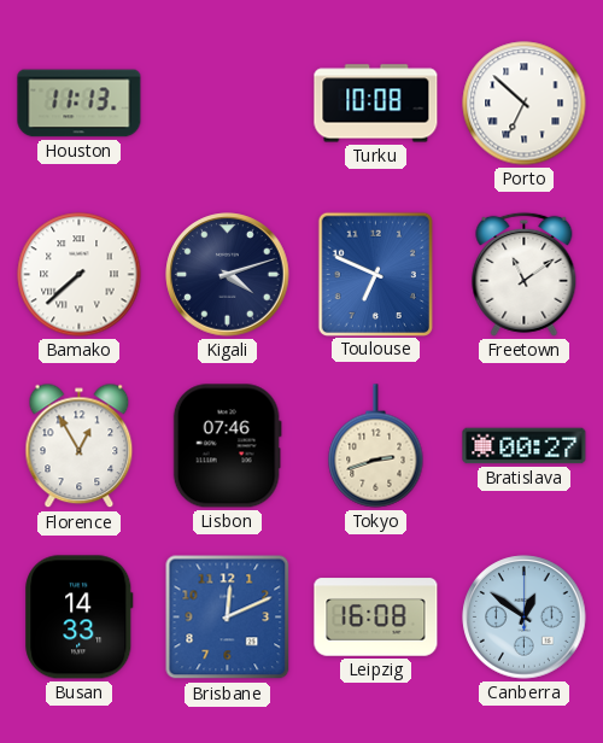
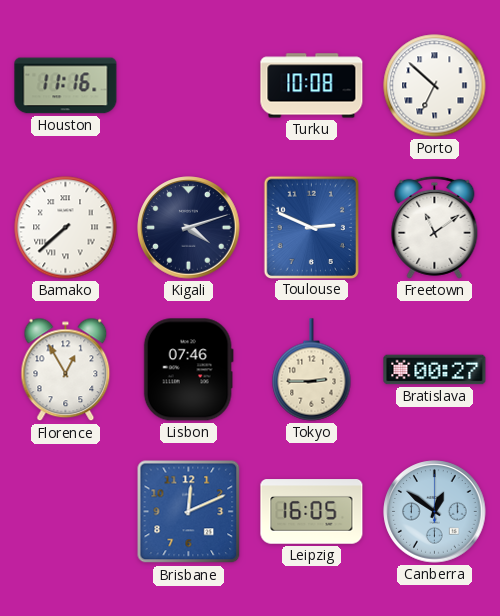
Houston: 11:13 -> 11:16
Toulouse: 6:49 -> 2:49
Tokyo: 2:42 -> 2:45
Busan: 14:33 -> none
Leipzig: 16:08 -> 16:05
